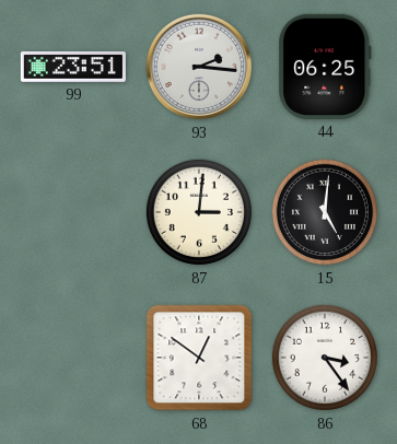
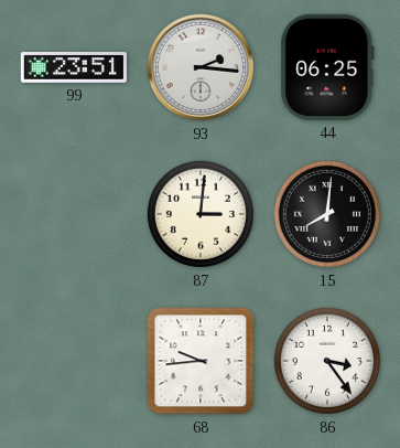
15: 5:01 -> 8:01
68: 12:51 -> 9:44
